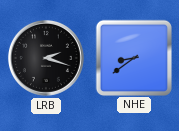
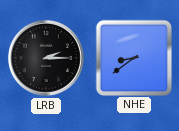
LRB: 2:18 -> 2:15
